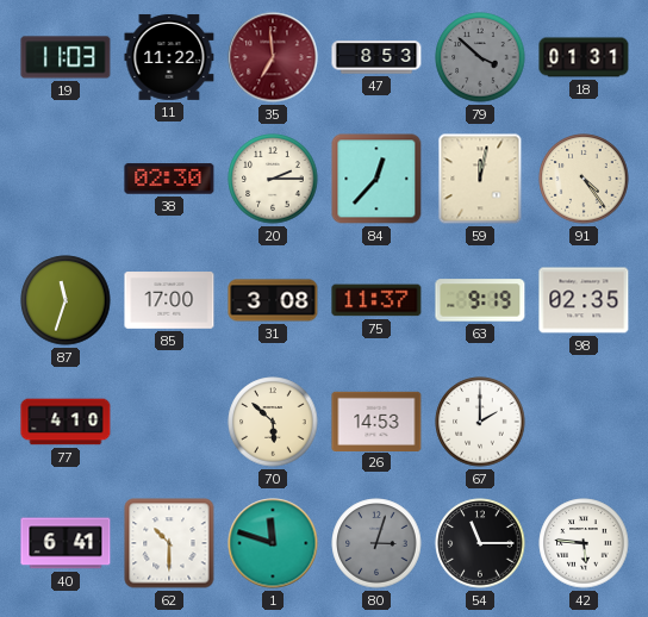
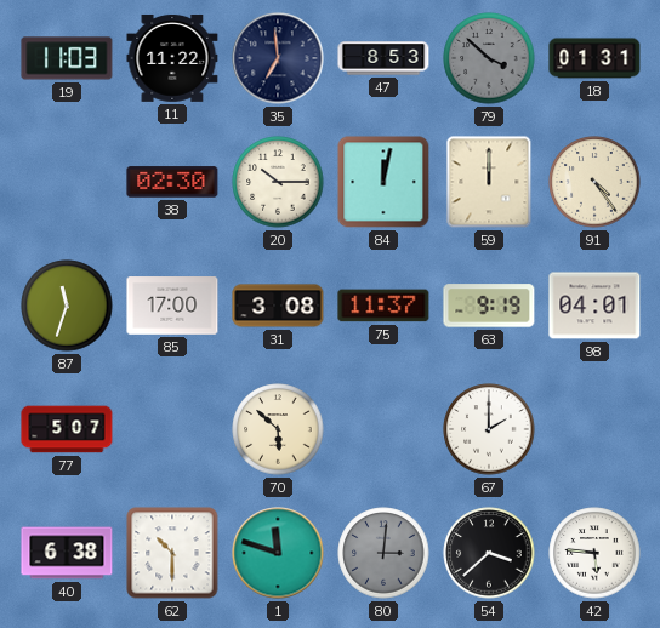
35 dial: burgundy -> navy
20: 2:15 -> 10:15
84: 12:37 -> 12:02
59: 12:02 -> 12:00
98: 02:35 -> 04:01
77: 4:10 -> 5:07
26: 14:53 -> none
40: 6:41 -> 6:38
80: 3:03 -> 3:01
54: 11:15 -> 3:38
